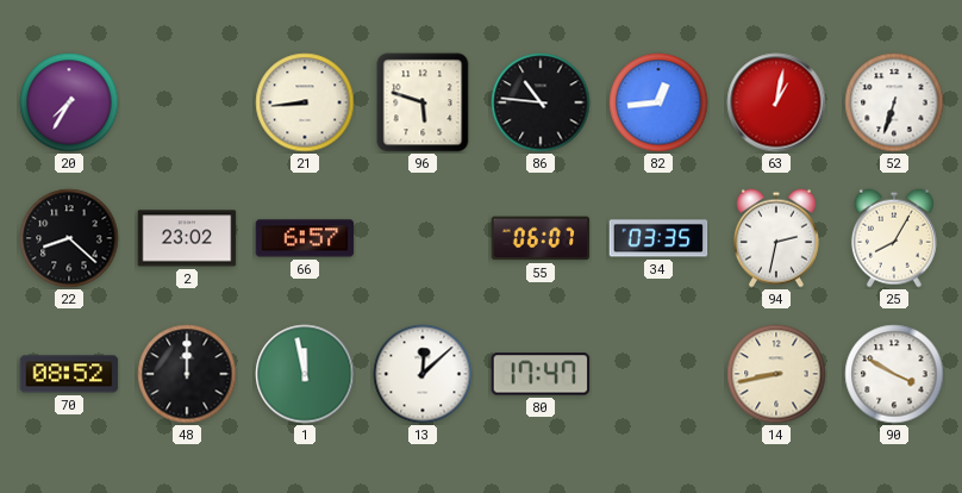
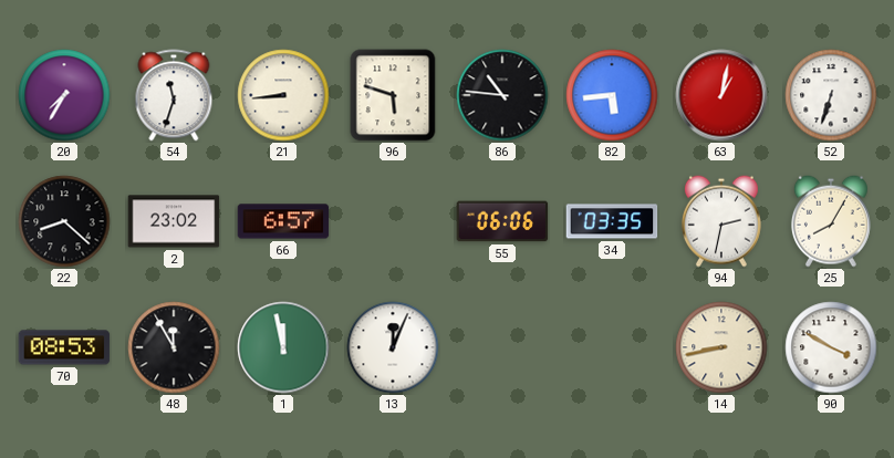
54: none -> 11:33
82: 12:44 -> 5:44
55: 06:07 -> 06:06
70: 08:52 -> 08:53
48: 12:00 -> 11:55
13: 12:08 -> 12:04
80: 17:47 -> none
